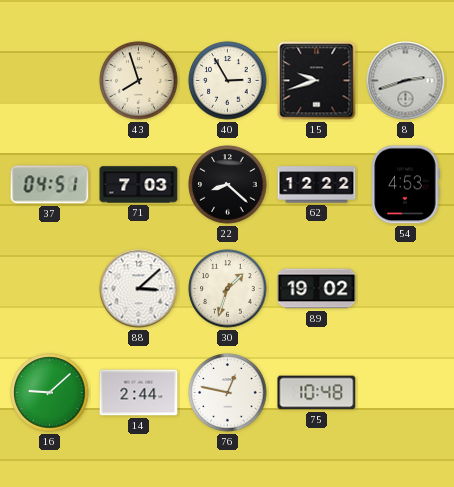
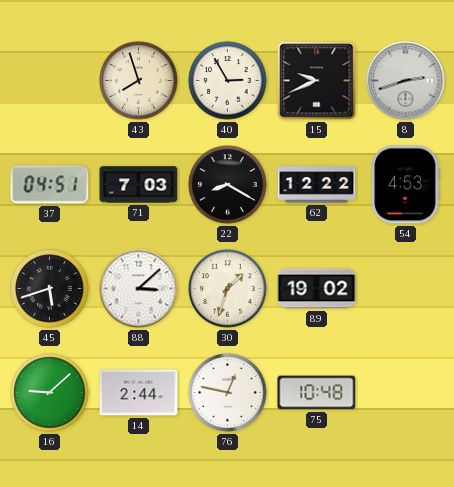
15: 9:42 -> 9:41
22: 8:22 -> 8:20
45: none -> 5:42
